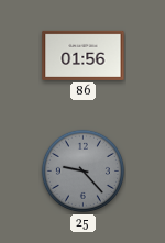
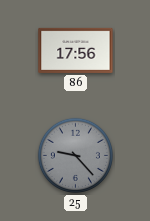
86: 01:56 -> 17:56
